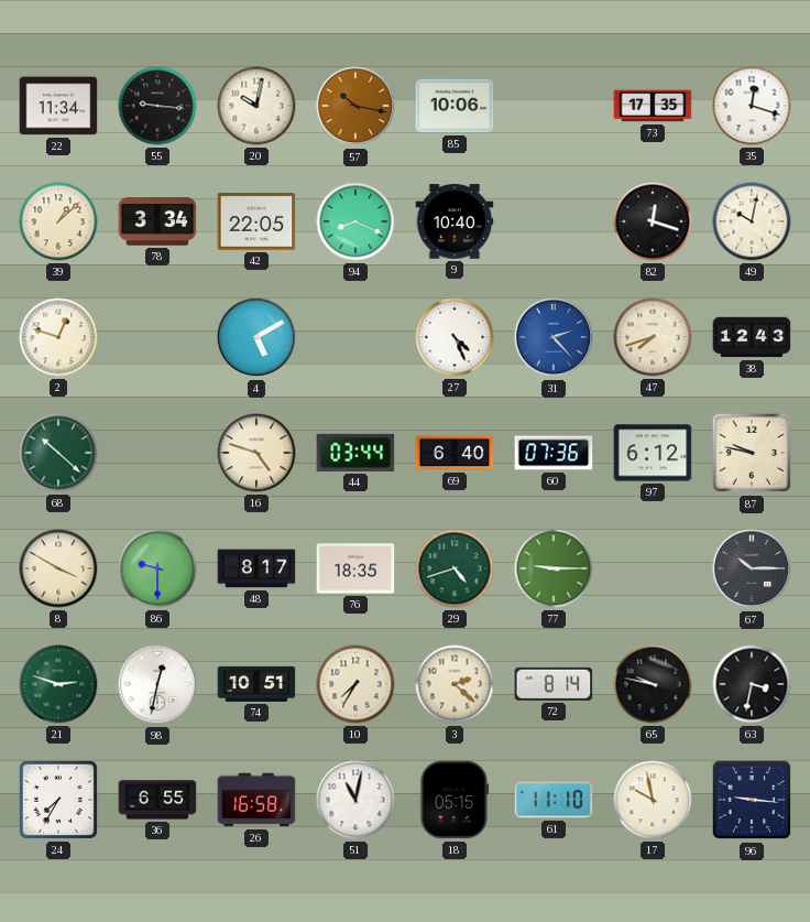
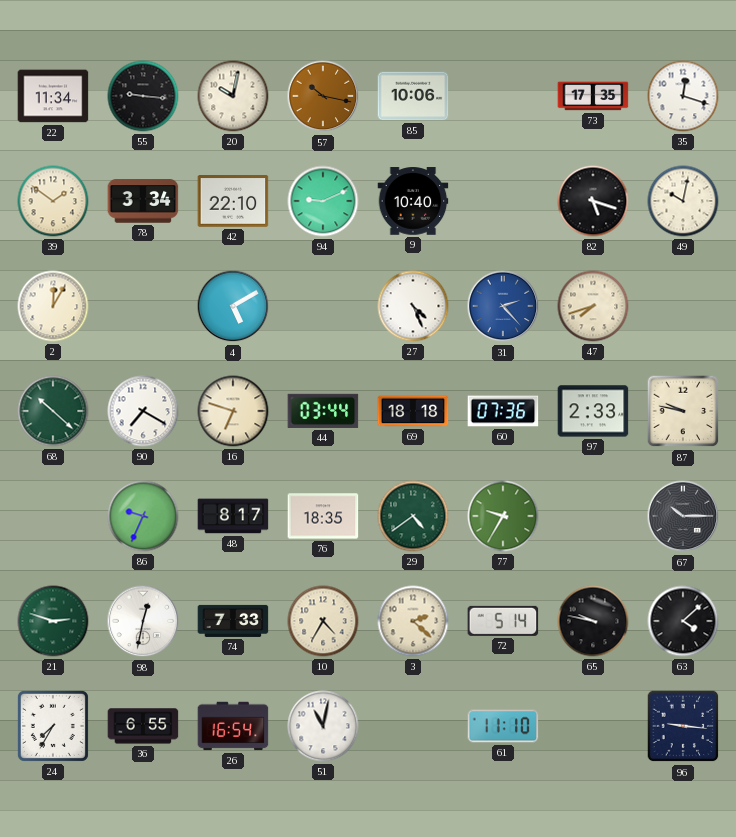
39: 1:08 -> 1:51
42: 22:05 -> 22:10
94: 8:19 -> 9:11
82: 12:18 -> 5:18
2: 12:48 -> 12:05
38: 12:43 -> none
90: none -> 7:20
16: 4:48 -> 6:48
69: 6:40 -> 18:18
97: 6:12 -> 2:33
8: 3:50 -> none
86: 9:30 -> 9:34
29: 4:42 -> 4:39
77: 9:15 -> 9:35
74: 10:51 -> 7:33
10: 7:35 -> 4:35
72: 8:14 -> 5:14
63: 3:32 -> 4:08
26: 16:58 -> 16:54
18: 05:15 -> none
17: 9:58 -> none
